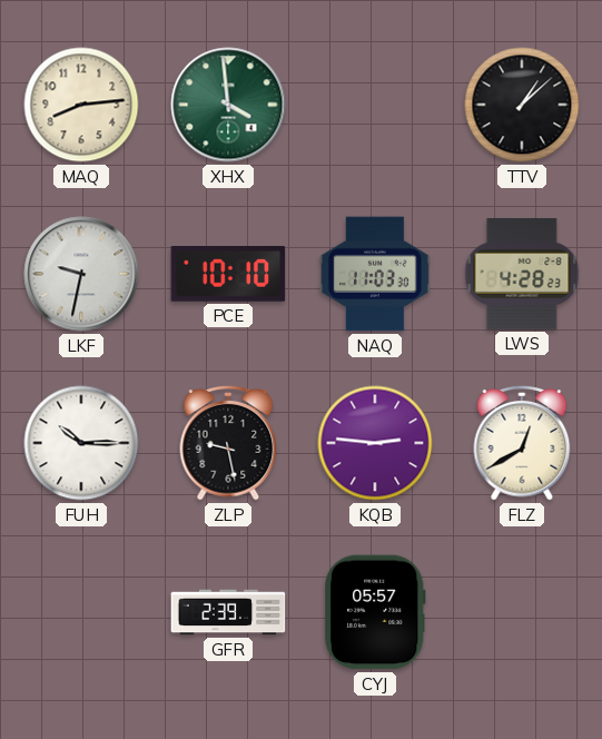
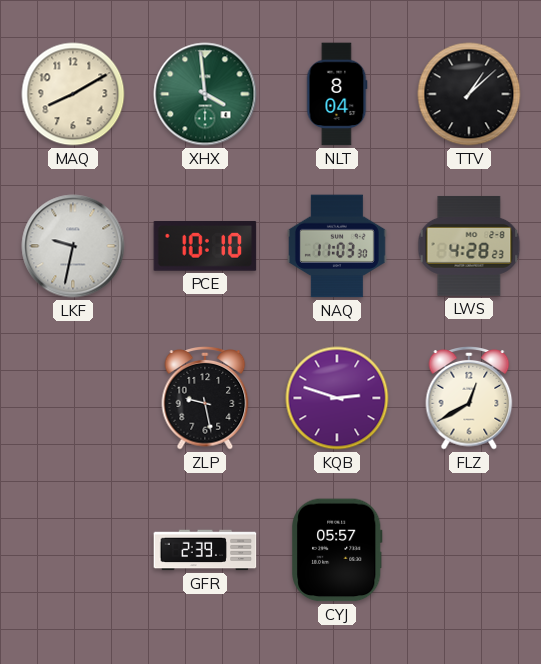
MAQ: 8:14 -> 8:10
NLT: none -> 8:04
FUH: 10:15 -> none
KQB: 2:46 -> 2:48
